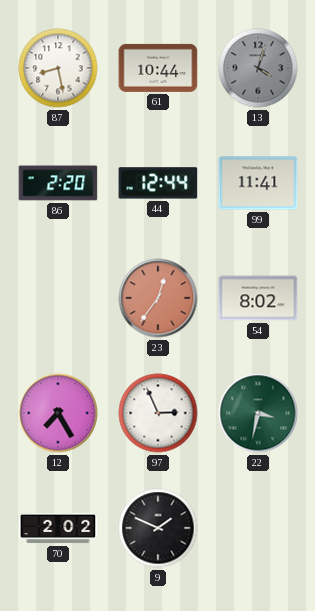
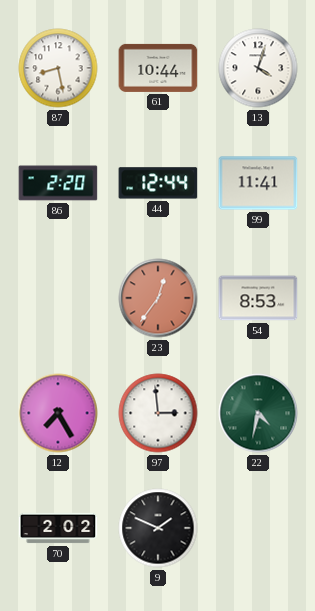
13 dial: grey -> white
54: 8:02 -> 8:53
97: 2:56 -> 2:59
22: 3:32 -> 4:32
